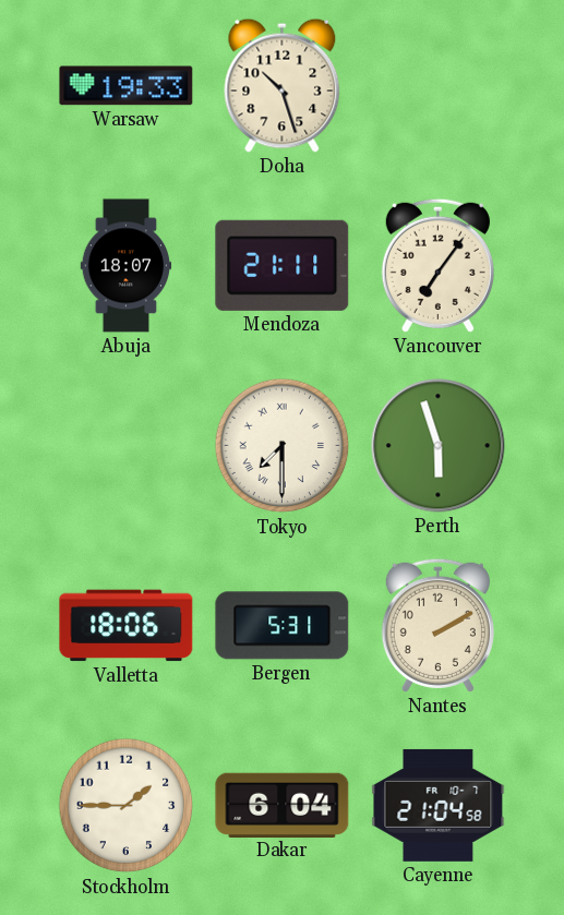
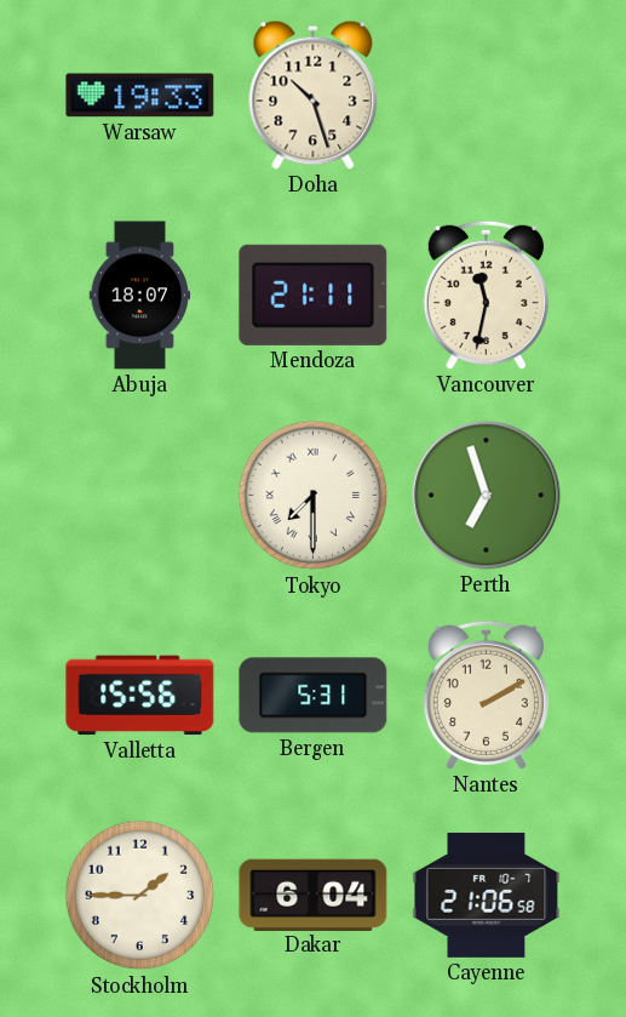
Vancouver: 7:06 -> 11:32
Perth: 5:57 -> 6:57
Valletta: 18:06 -> 15:56
Cayenne: 21:04 -> 21:06
